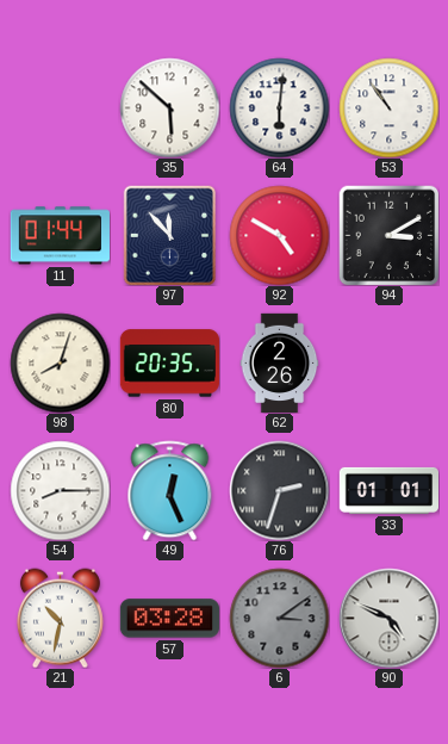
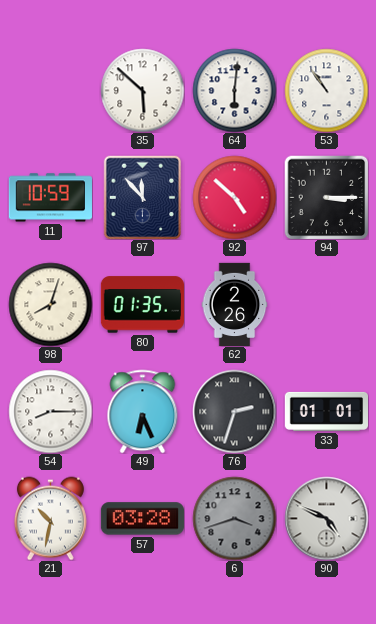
11: 01:44 -> 10:59
92: 4:50 -> 4:52
94: 3:10 -> 3:15
80: 20:35 -> 01:35
49: 12:26 -> 6:26
6: 3:09 -> 3:42
